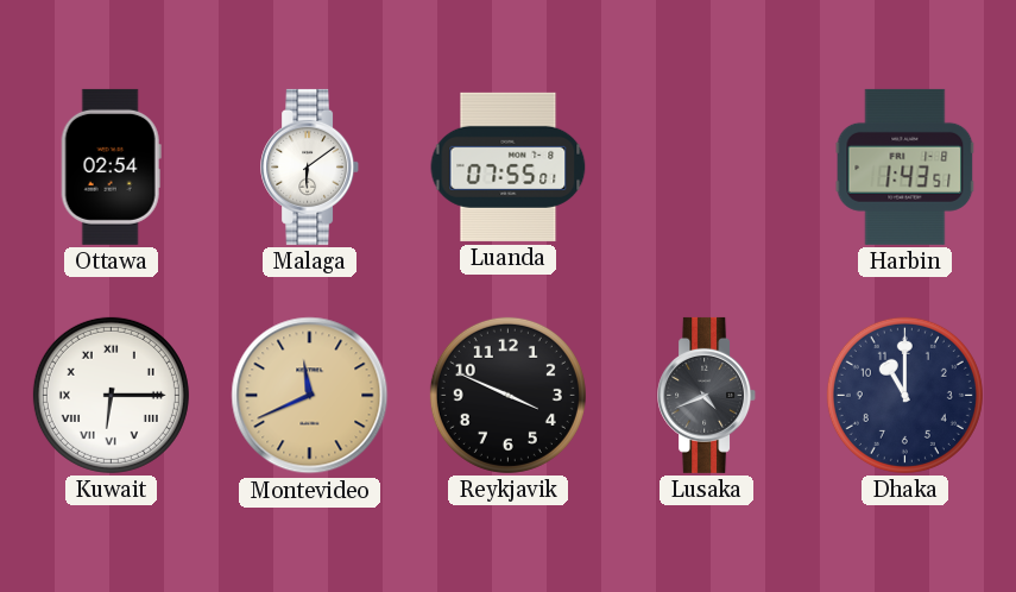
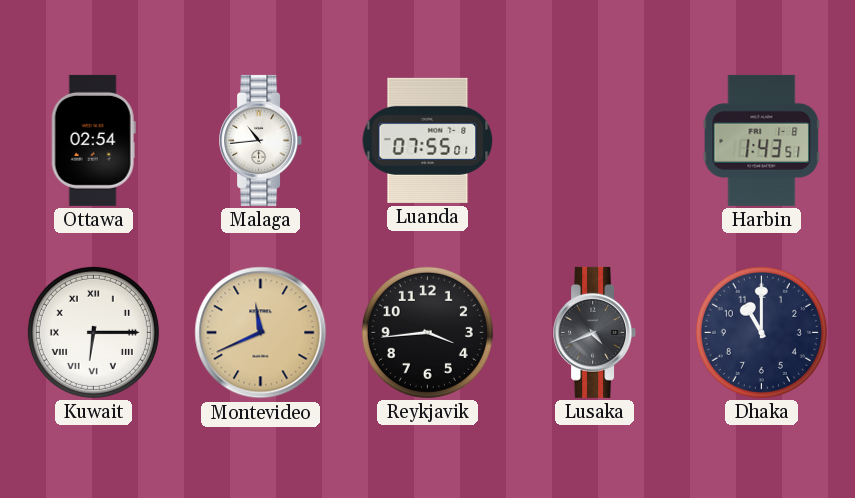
Malaga: 6:09 -> 10:44
Reykjavik: 3:49 -> 3:44
